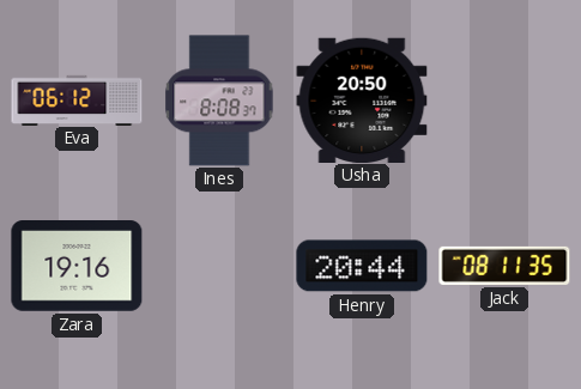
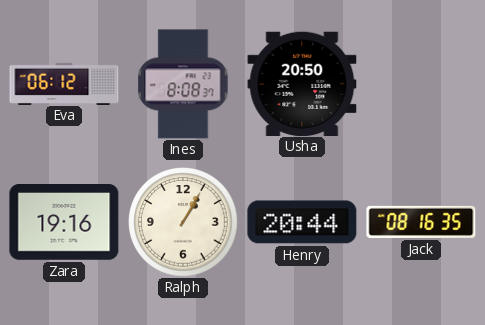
Ralph: none -> 1:05
Jack: 08:11 -> 08:16
